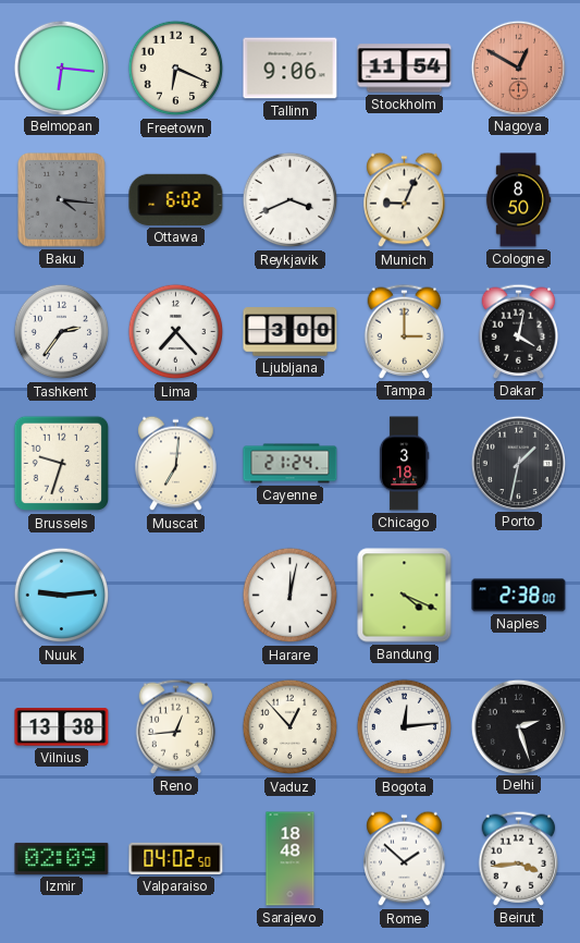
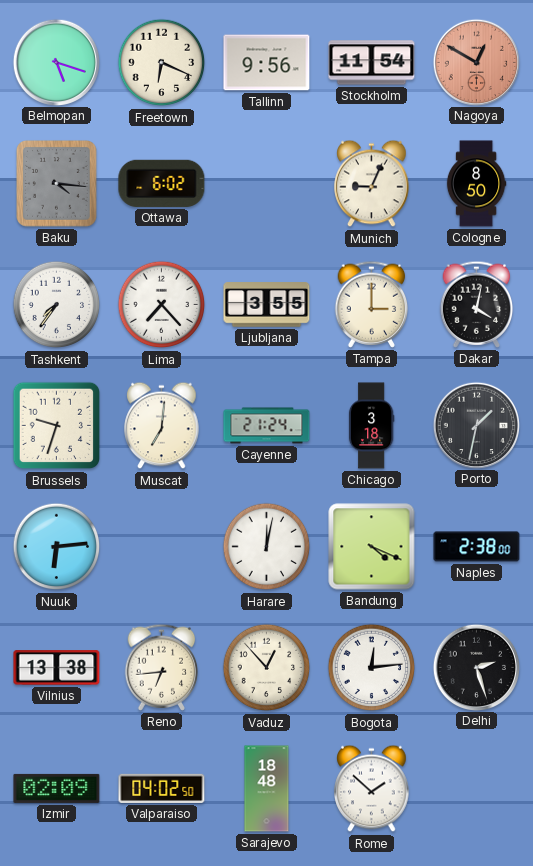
Belmopan: 6:16 -> 5:18
Tallinn: 9:06 -> 9:56
Reykjavik: 3:41 -> none
Tashkent: 2:36 -> 7:36
Ljubljana: 3:00 -> 3:55
Nuuk: 9:14 -> 6:14
Reno: 12:44 -> 6:44
Beirut: 3:44 -> none
